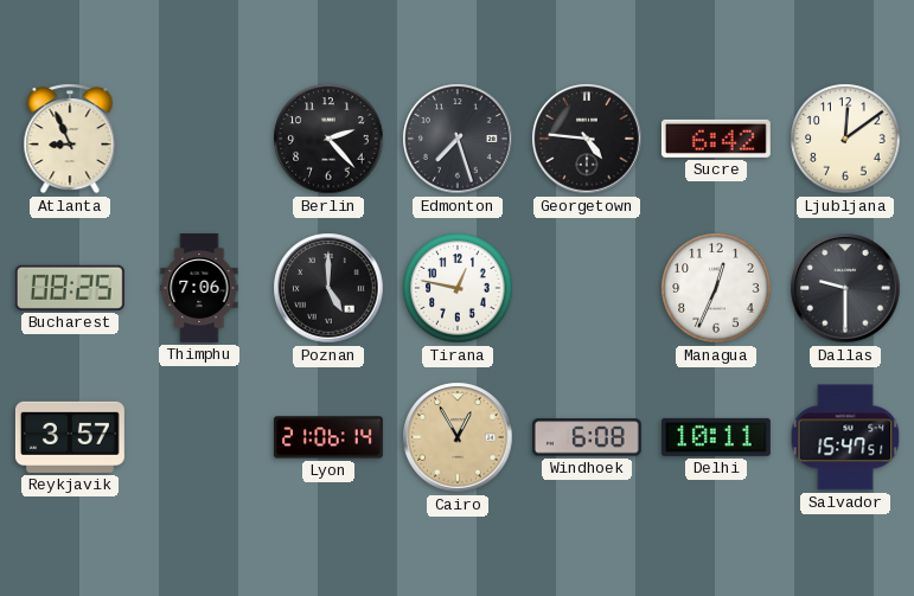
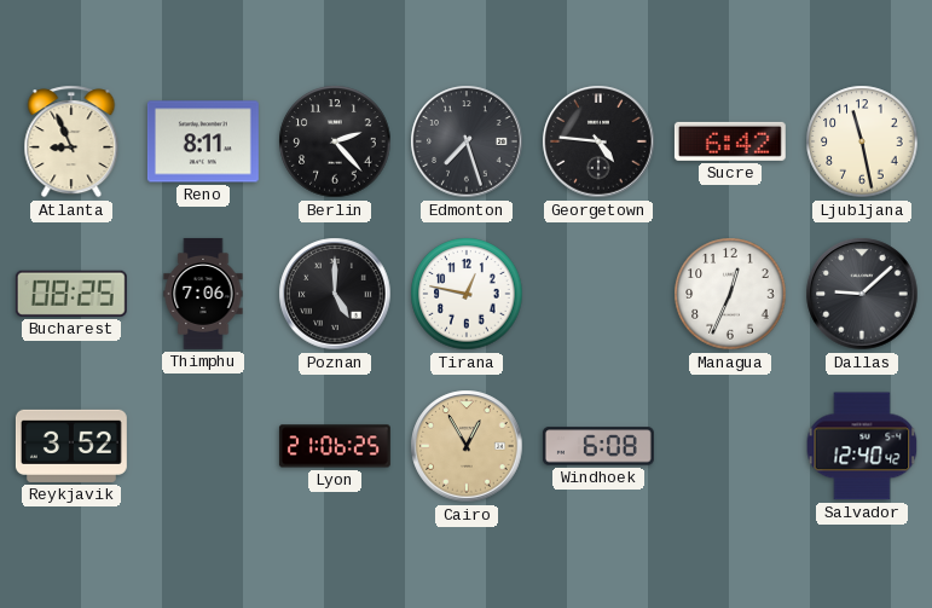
Reno: none -> 8:11
Ljubljana: 12:09 -> 11:28
Dallas: 9:30 -> 9:08
Reykjavik: 3:57 -> 3:52
Lyon: 21:06:14 -> 21:06:25
Delhi: 10:11 -> none
Salvador: 15:47 -> 12:40
